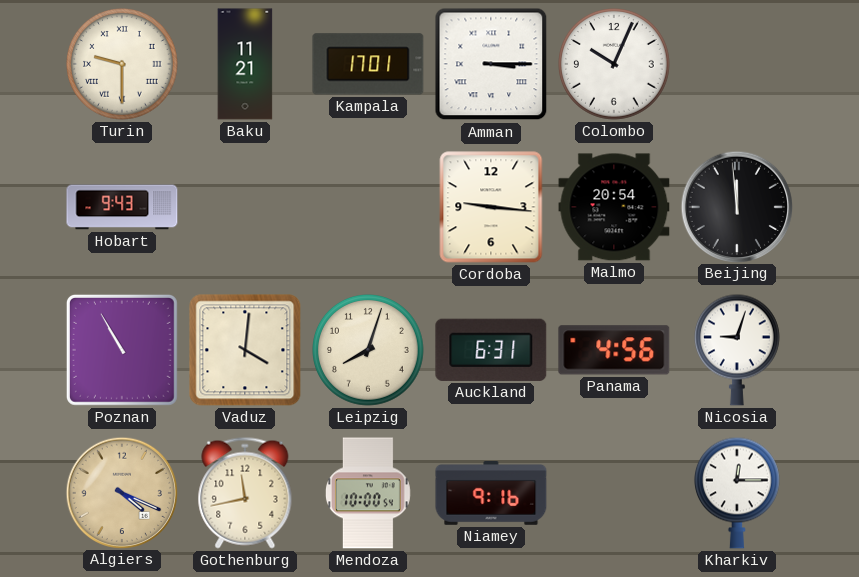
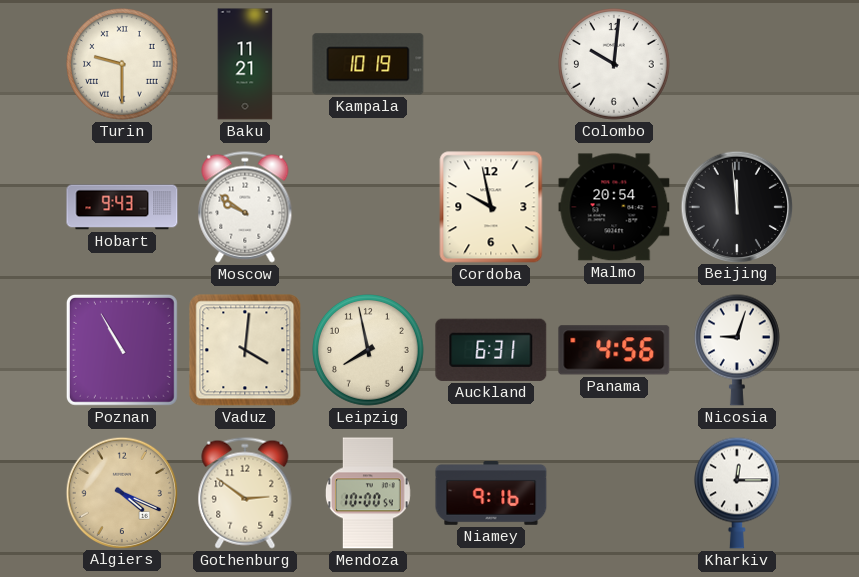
Kampala: 17:01 -> 10:19
Amman: 3:15 -> none
Colombo: 10:04 -> 10:01
Moscow: none -> 9:51
Cordoba: 9:16 -> 9:58
Leipzig: 8:03 -> 7:58
Gothenburg: 11:43 -> 2:51
